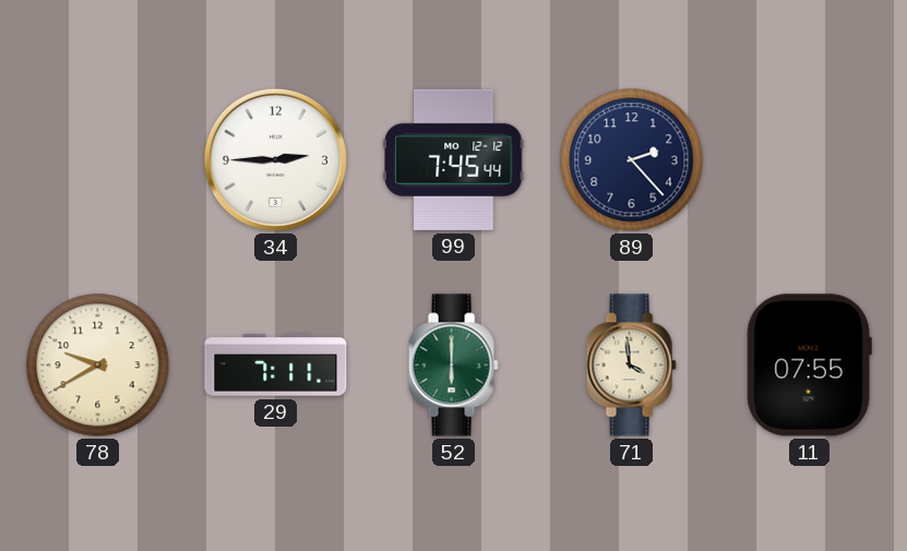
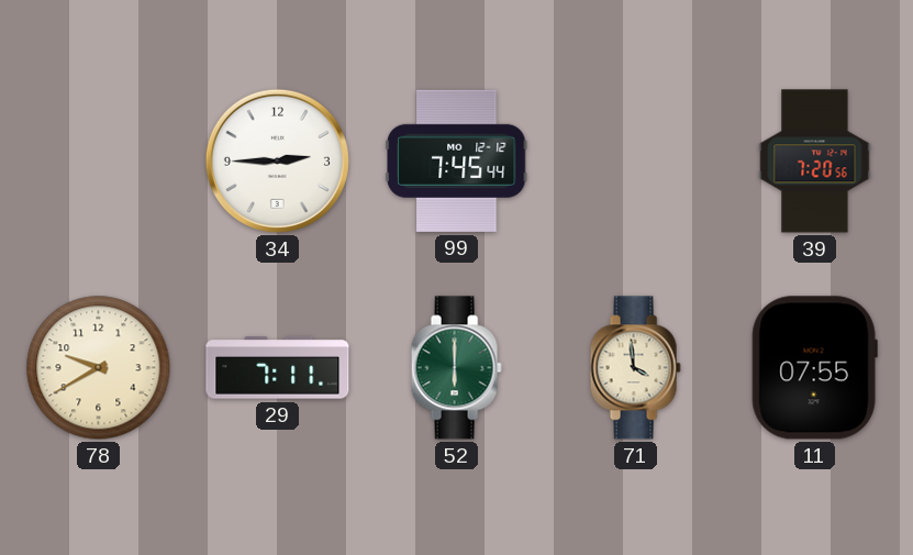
89: 2:23 -> none
39: none -> 7:20
